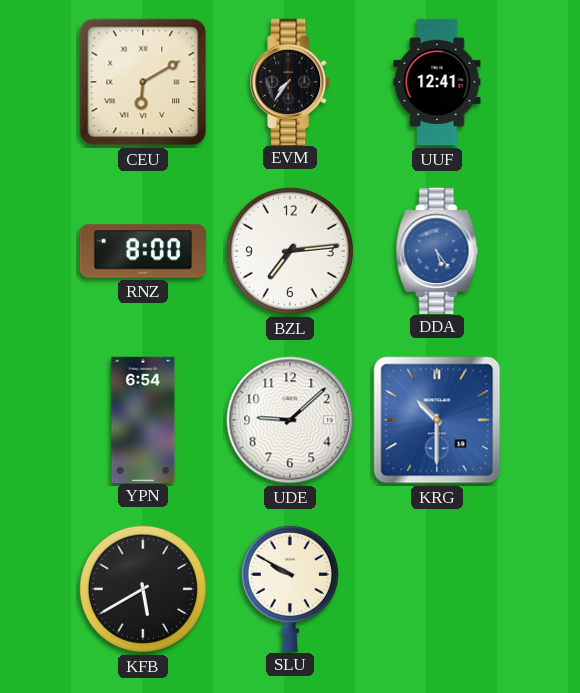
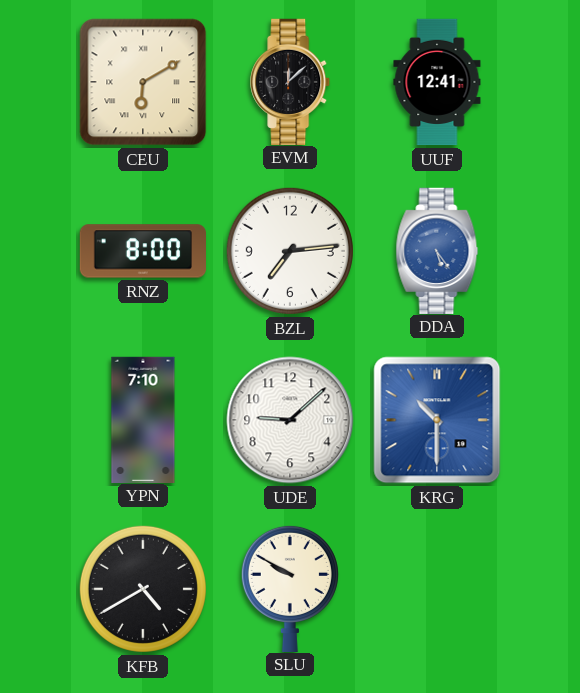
EVM: 7:36 -> 12:08
YPN: 6:54 -> 7:10
KFB: 5:40 -> 4:40
